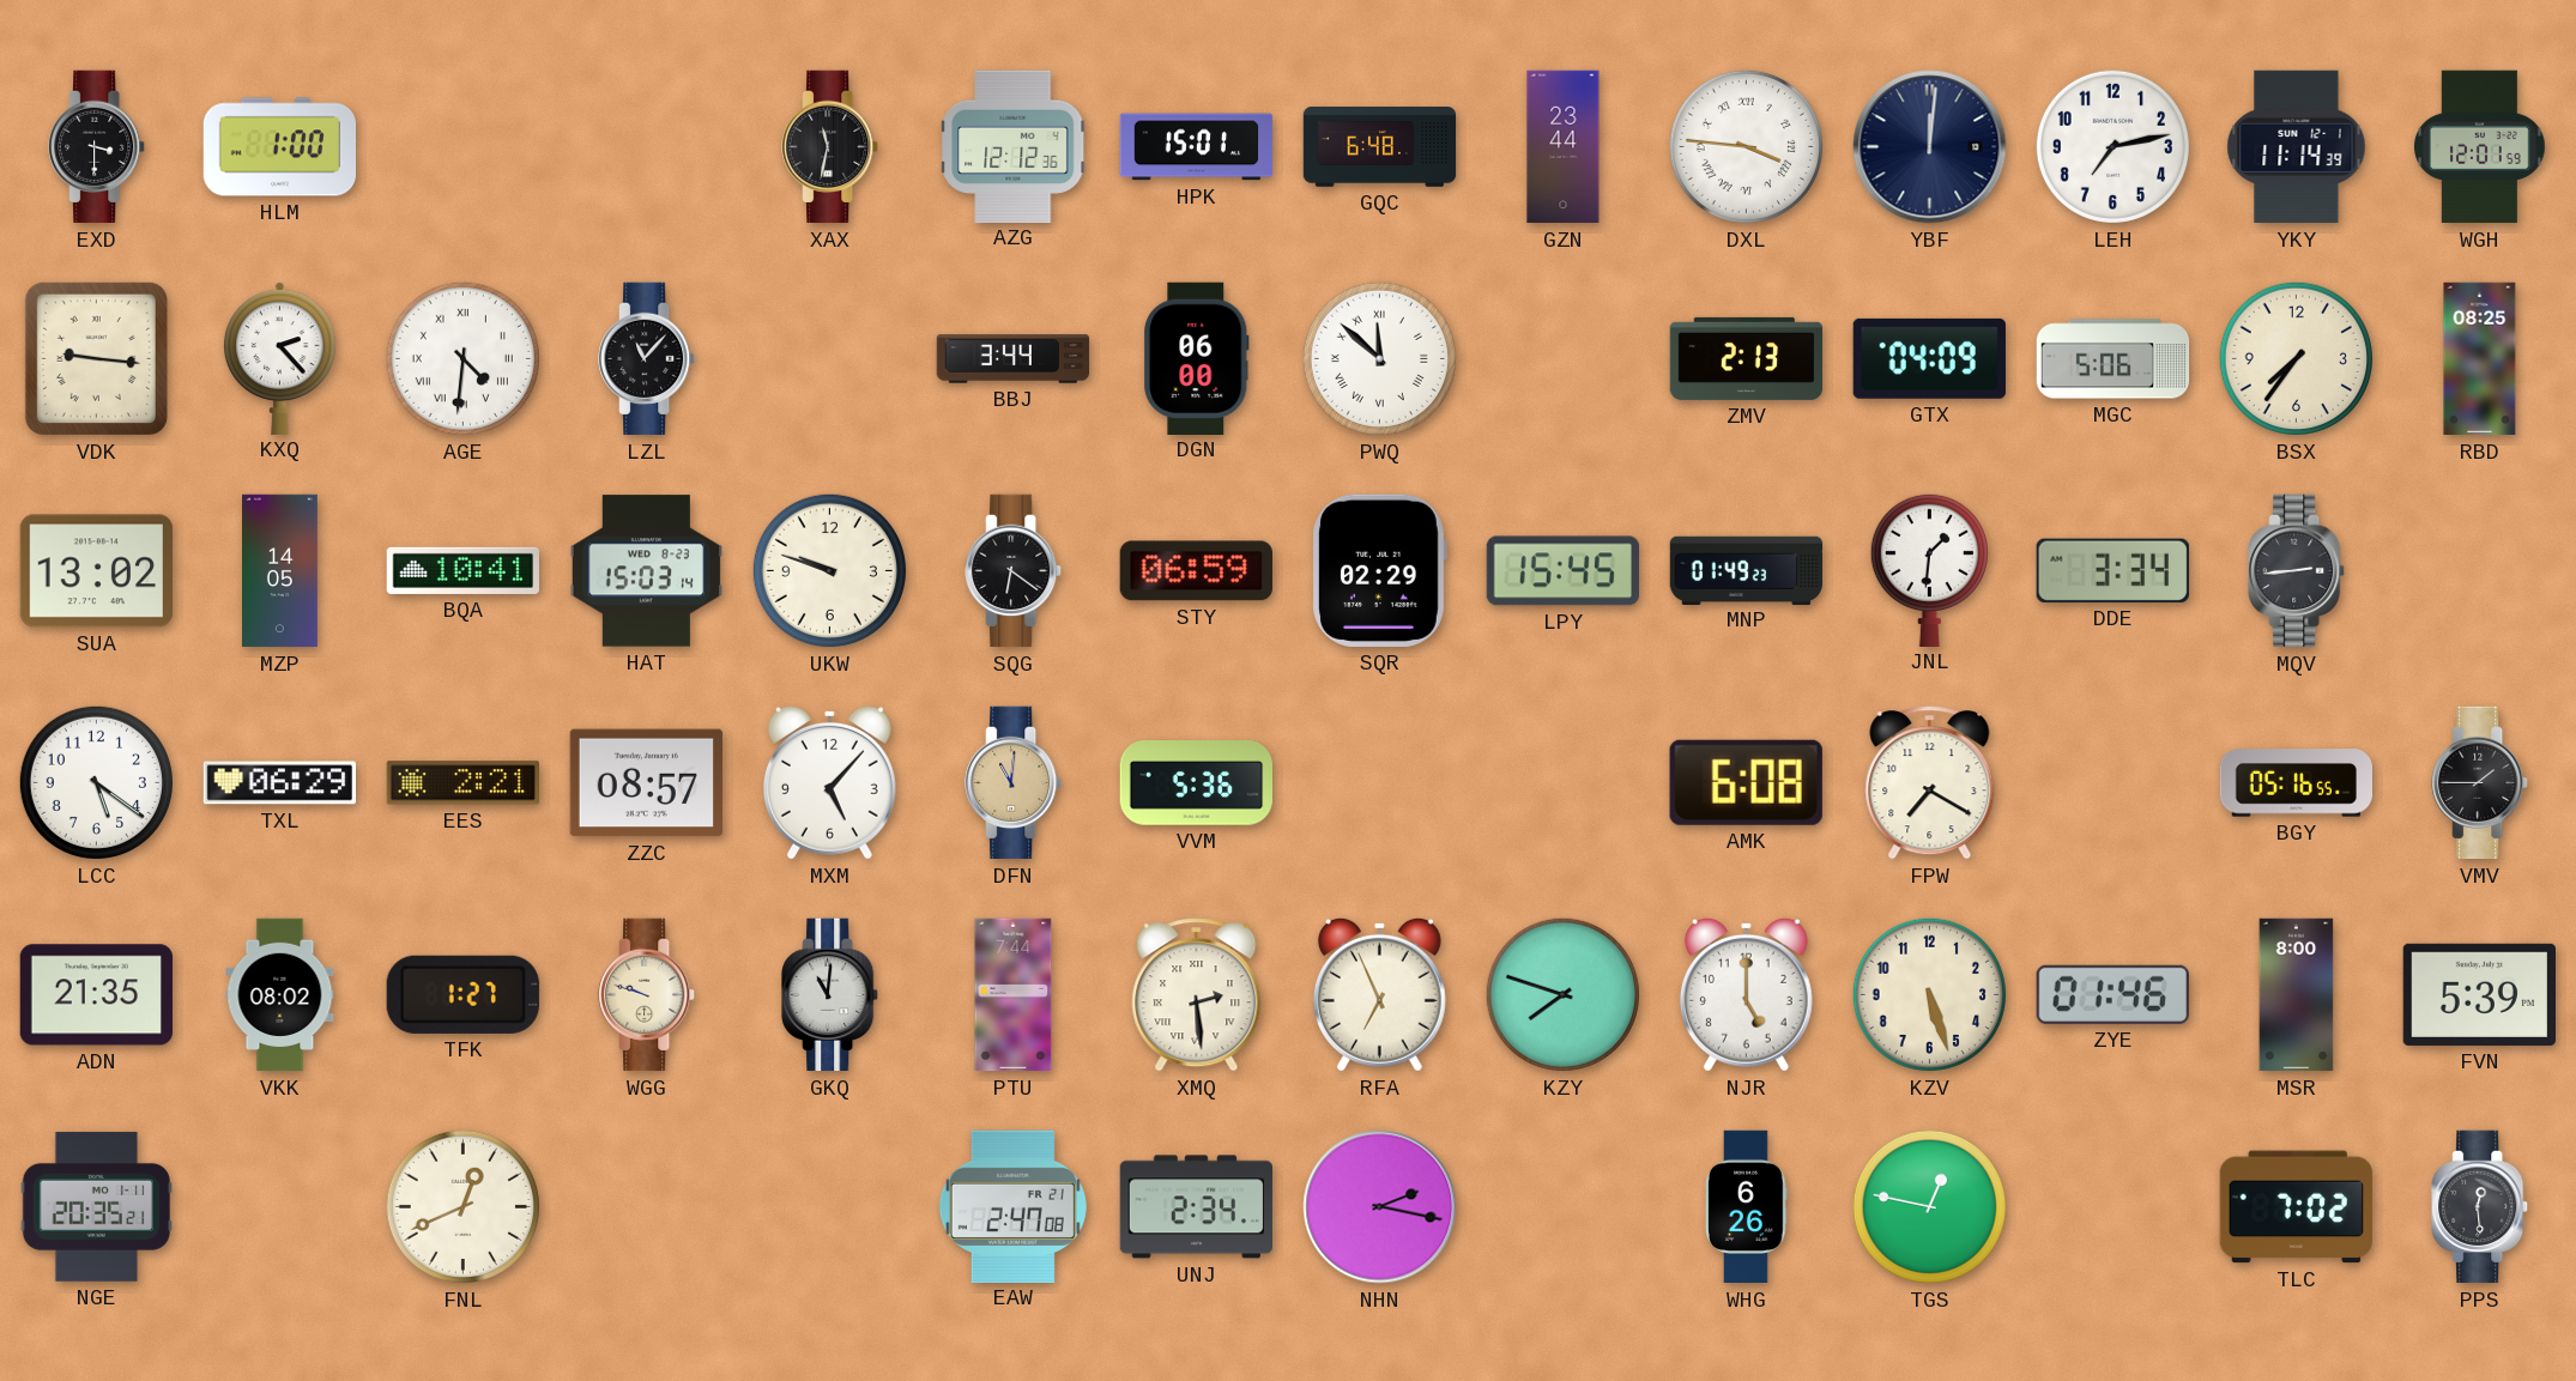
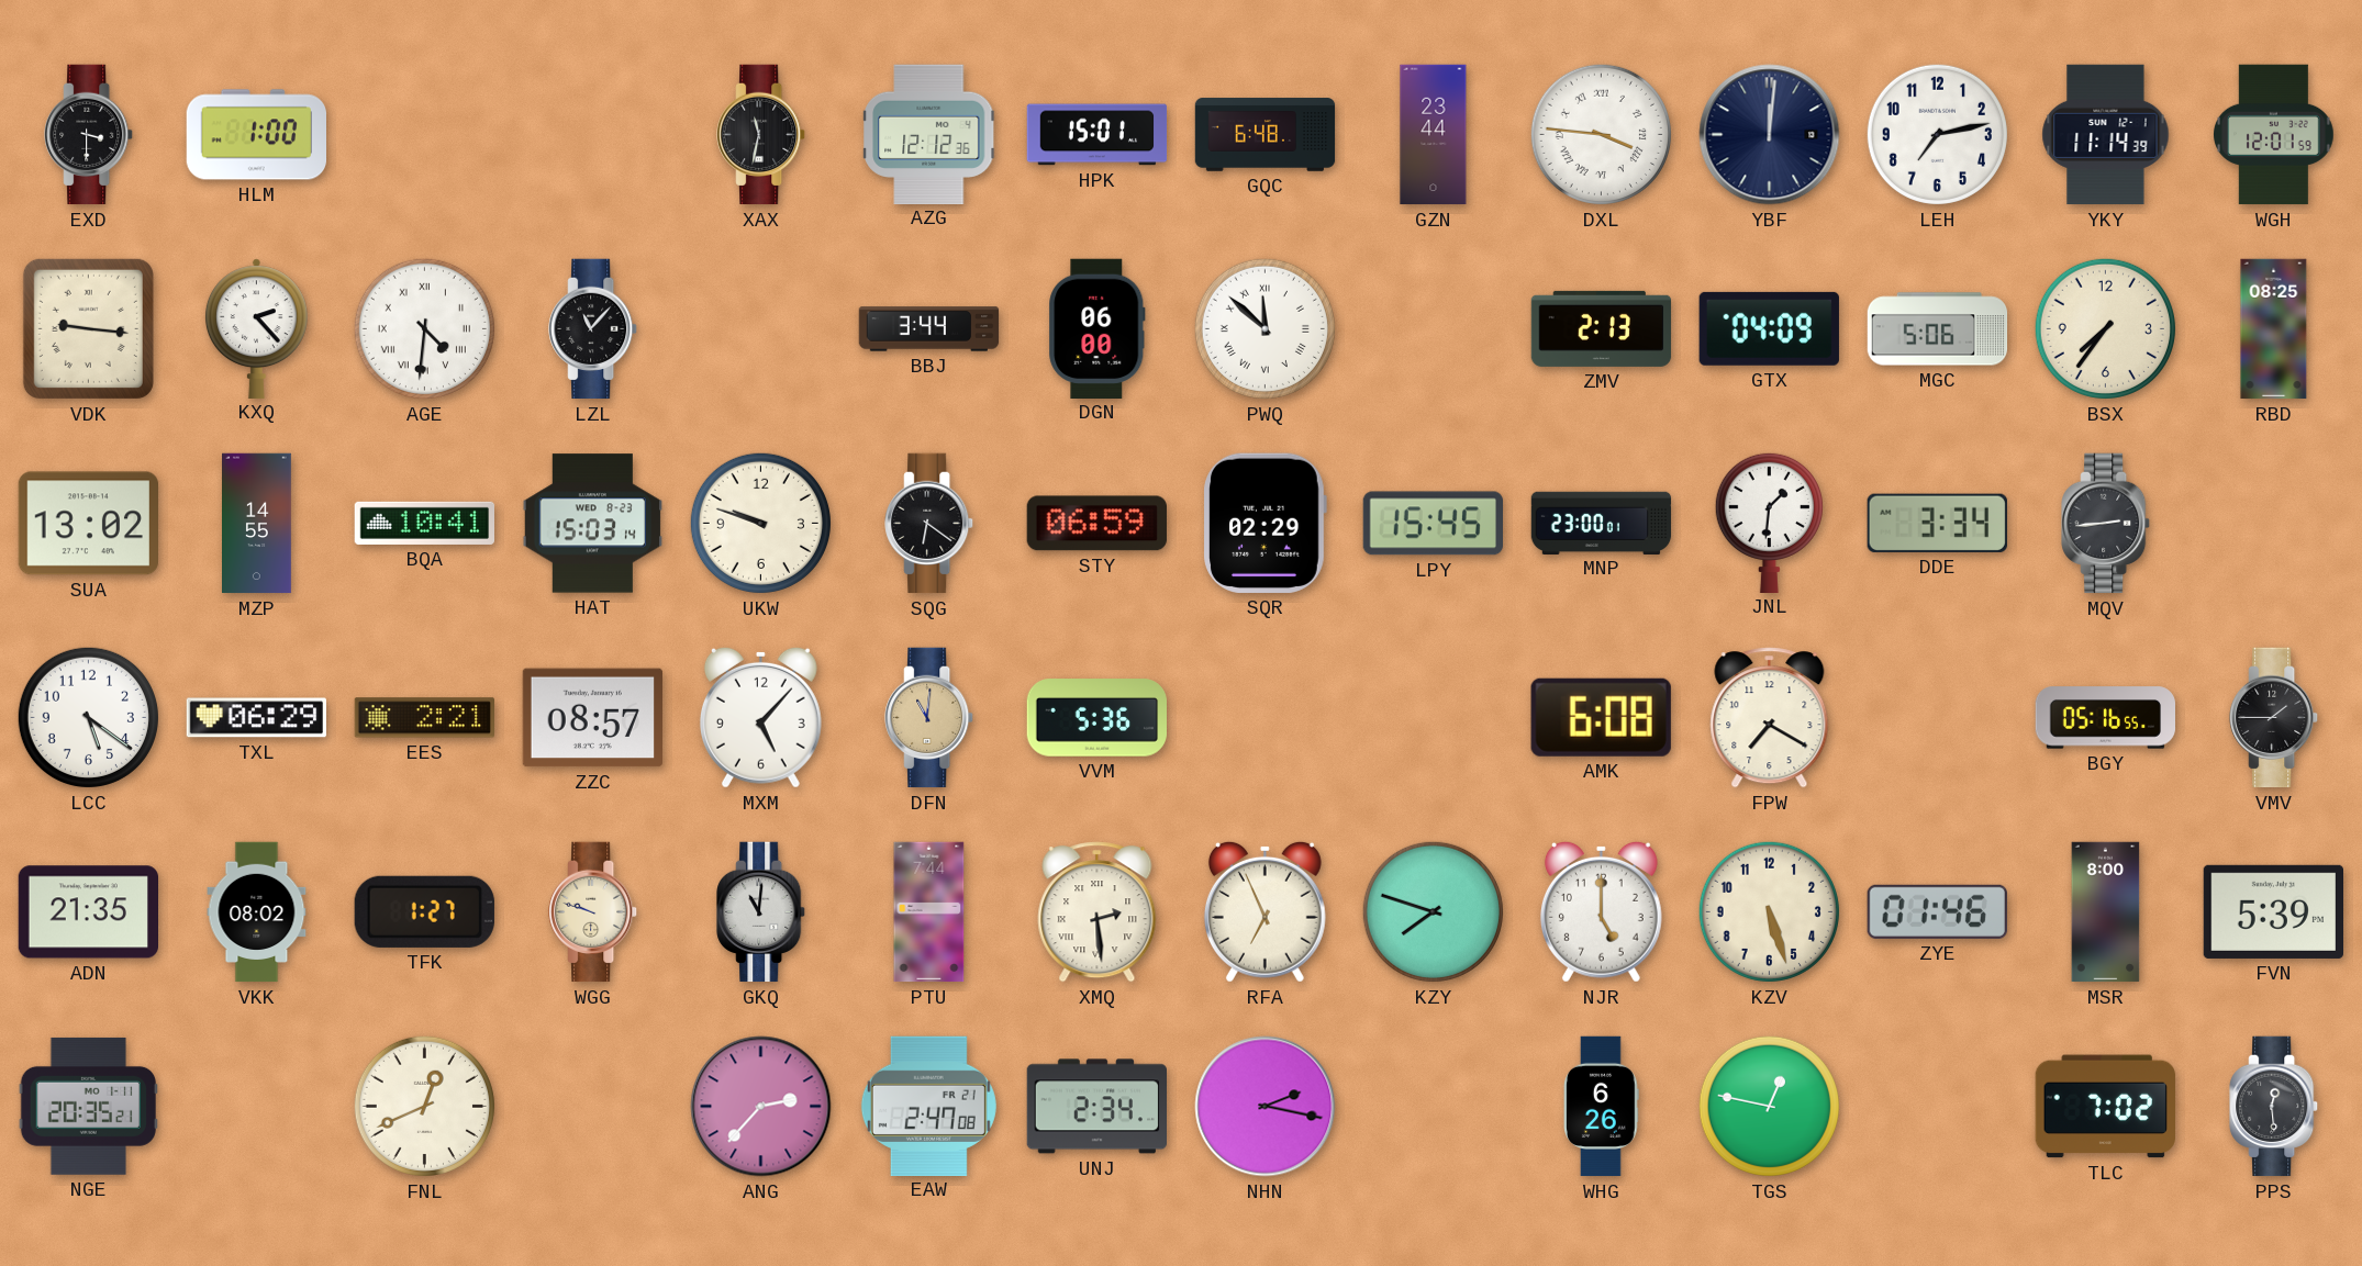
MZP: 14:05 -> 14:55
MNP: 01:49 -> 23:00
ANG: none -> 2:37
